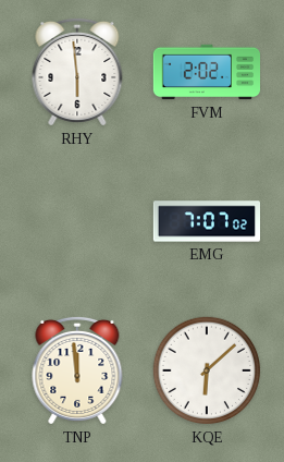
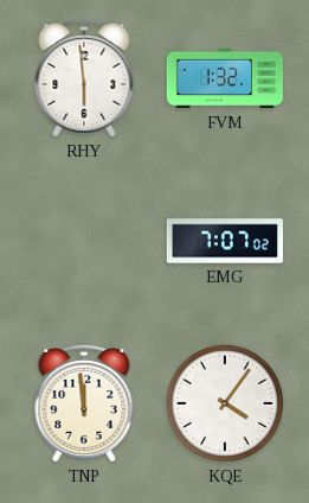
FVM: 2:02 -> 1:32
KQE: 6:08 -> 4:06
